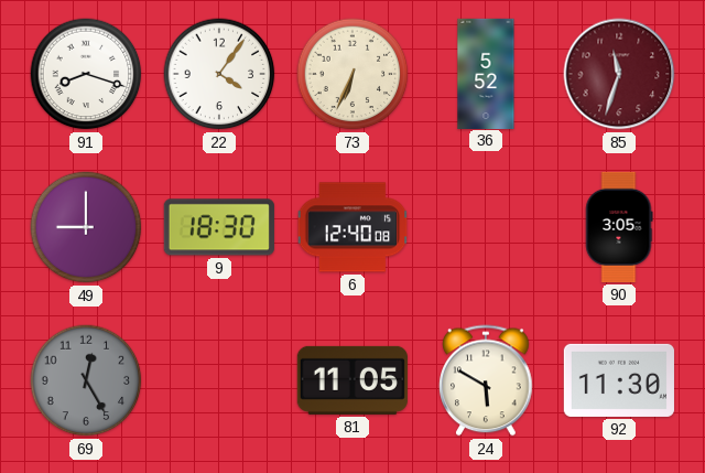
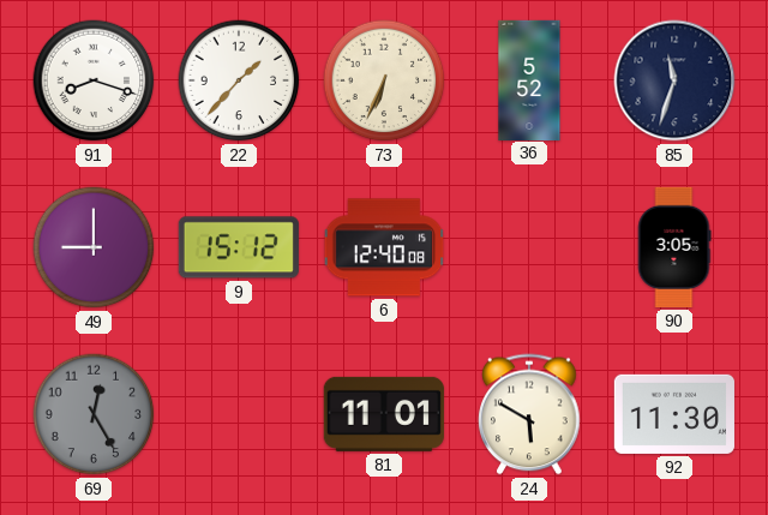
22: 4:06 -> 1:37
85 dial: burgundy -> navy
9: 18:30 -> 15:12
81: 11:05 -> 11:01
